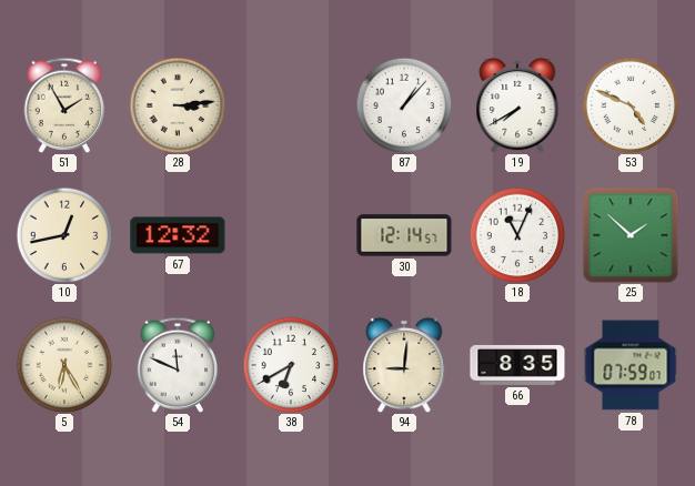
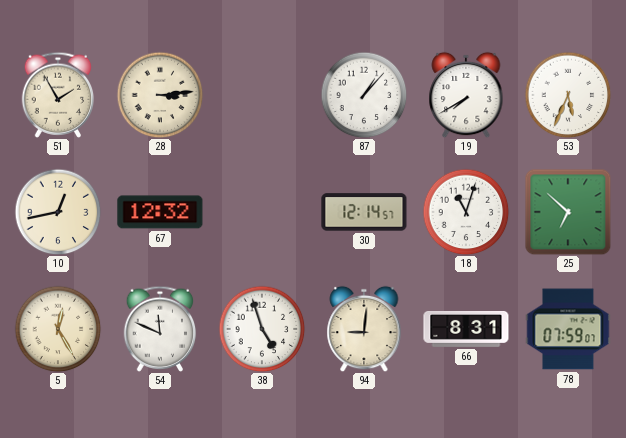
53: 4:49 -> 5:34
18: 11:04 -> 11:03
25: 1:52 -> 6:52
5: 6:25 -> 12:25
38: 6:40 -> 4:57
66: 8:35 -> 8:31
